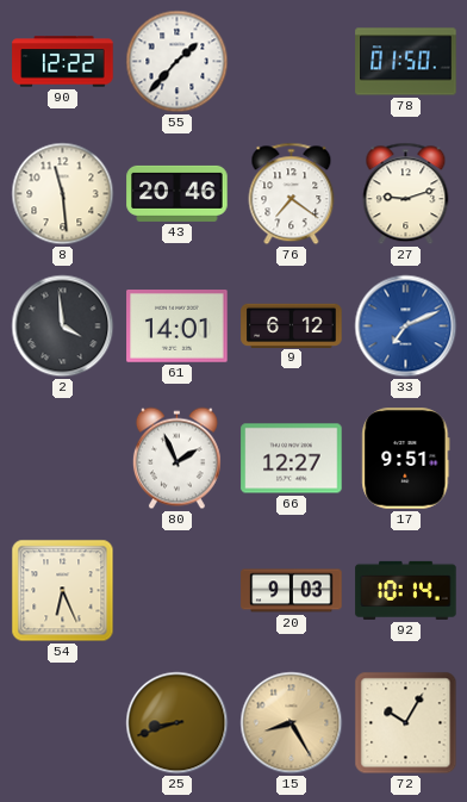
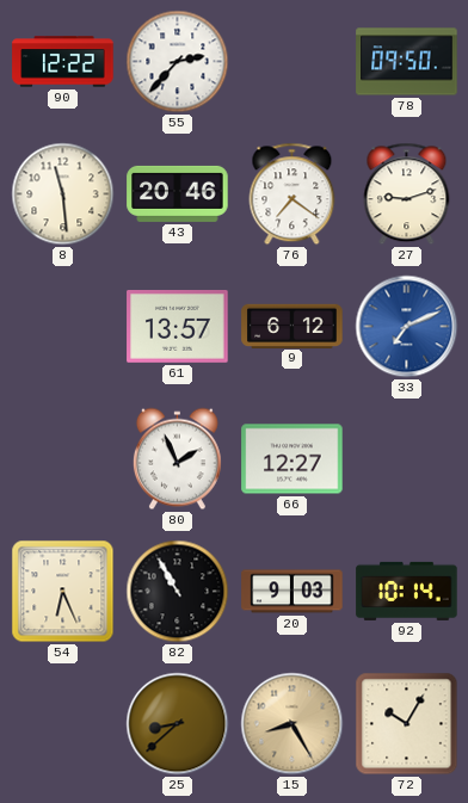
55: 1:37 -> 2:37
78: 01:50 -> 09:50
2: 3:59 -> none
61: 14:01 -> 13:57
17: 9:51 -> none
82: none -> 10:55
25: 8:42 -> 8:38
